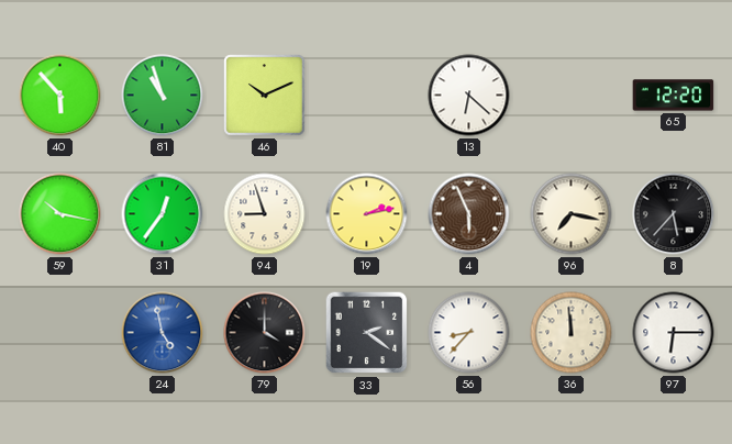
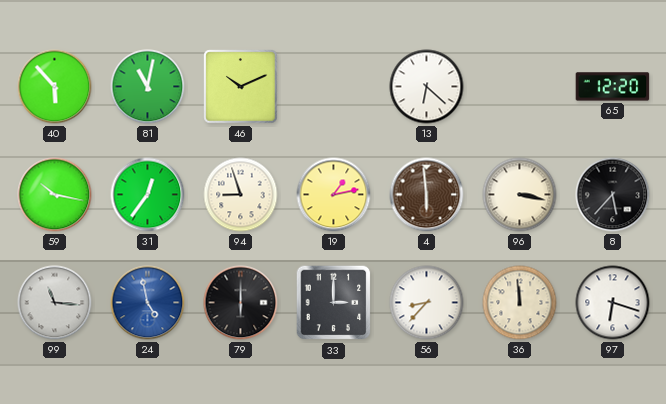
81: 10:57 -> 11:02
19: 2:13 -> 1:13
4: 5:56 -> 5:59
96: 7:17 -> 3:17
99: none -> 11:16
79: 4:00 -> 6:00
33: 2:21 -> 3:00
97: 6:15 -> 6:18
